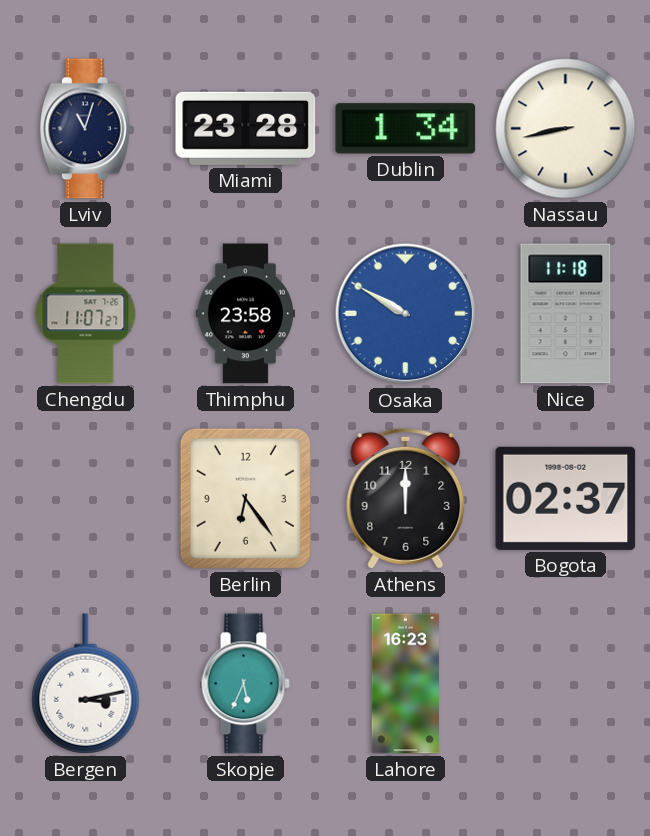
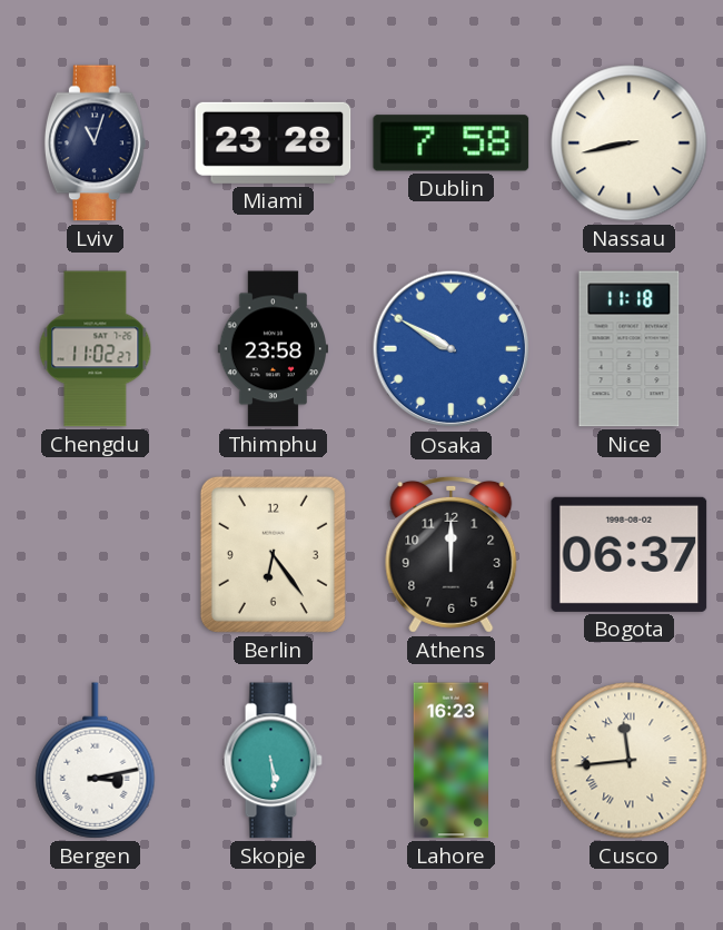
Dublin: 1:34 -> 7:58
Chengdu: 11:07 -> 11:02
Bogota: 02:37 -> 06:37
Skopje: 5:34 -> 5:29
Cusco: none -> 11:44
